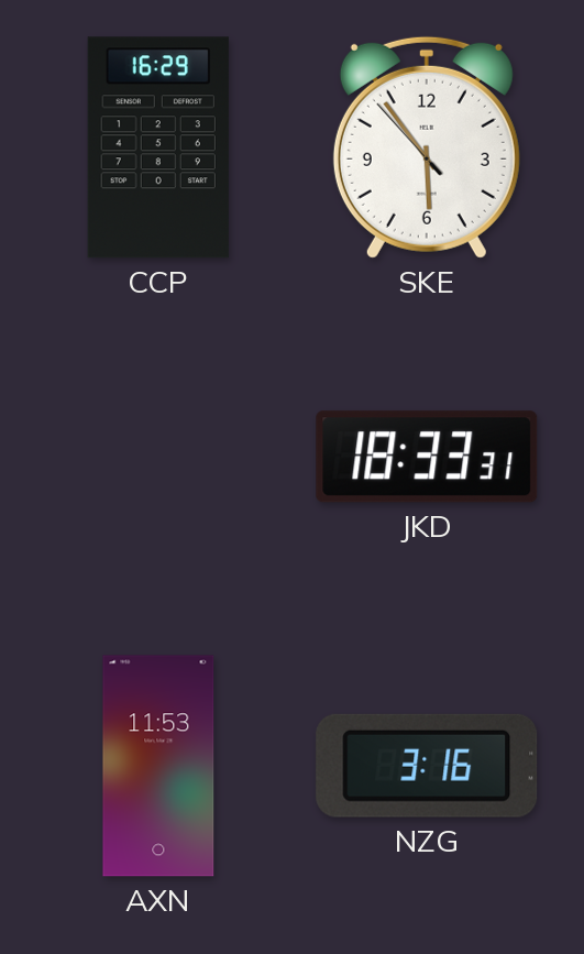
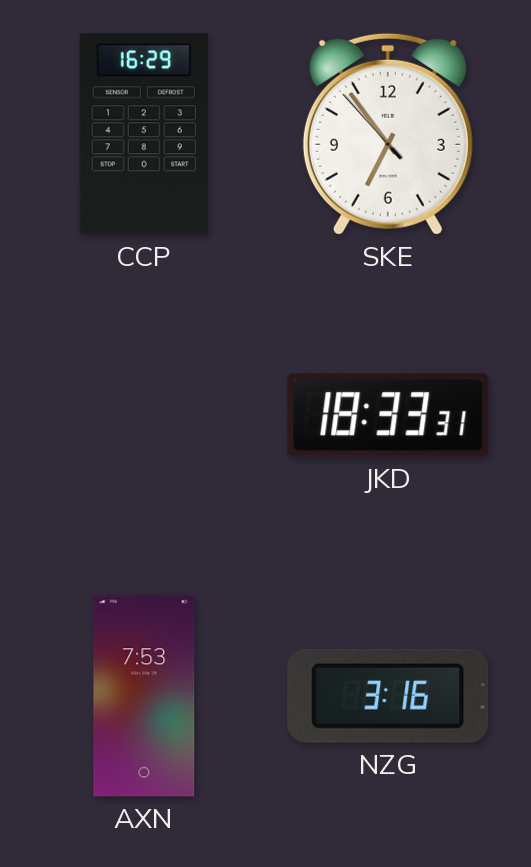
SKE: 5:53 -> 6:53
AXN: 11:53 -> 7:53
